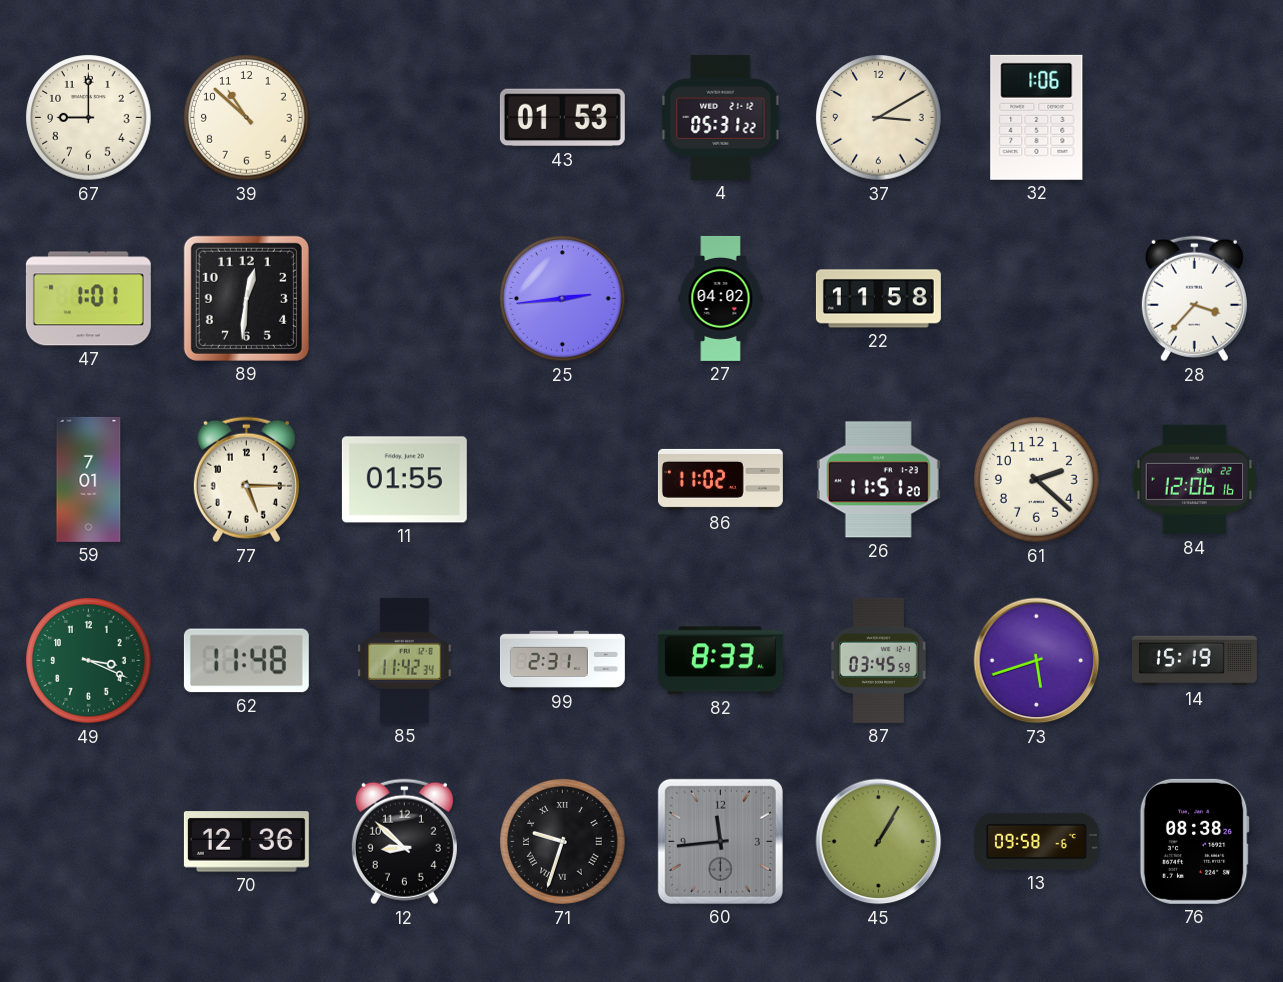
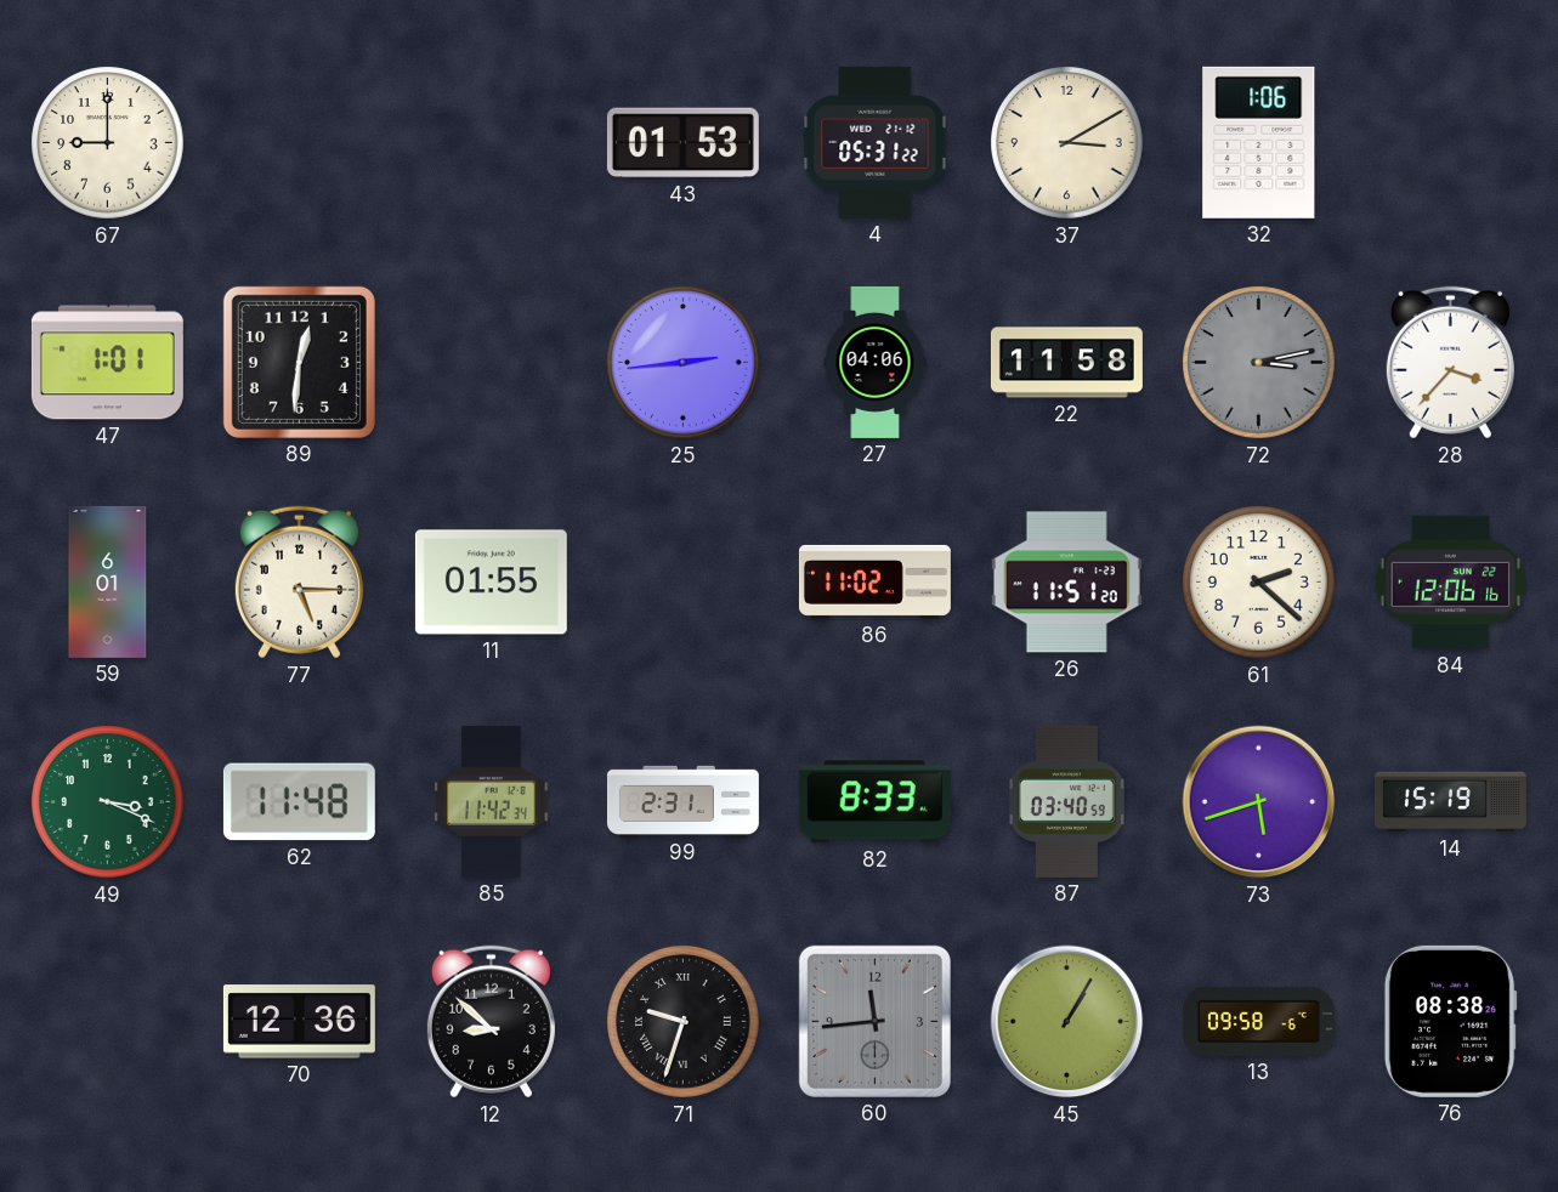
39: 10:52 -> none
27: 04:02 -> 04:06
72: none -> 3:13
59: 7:01 -> 6:01
87: 03:45 -> 03:40
